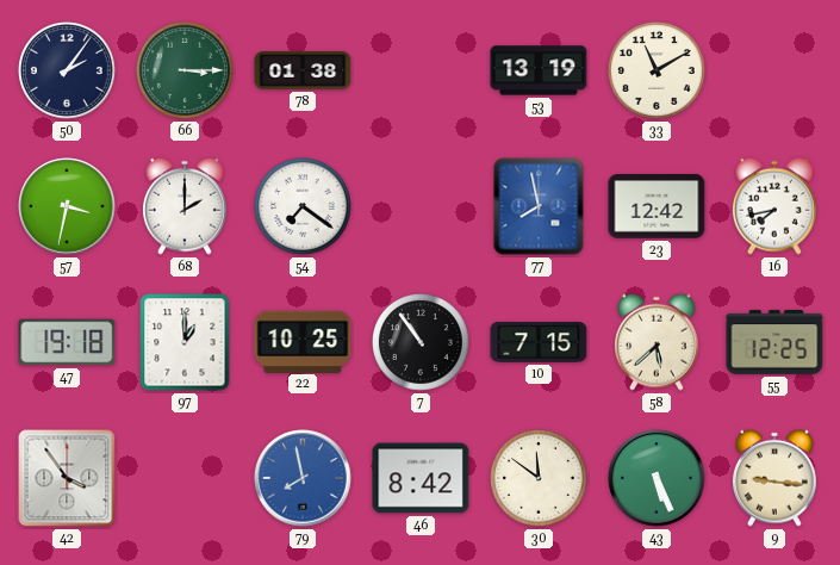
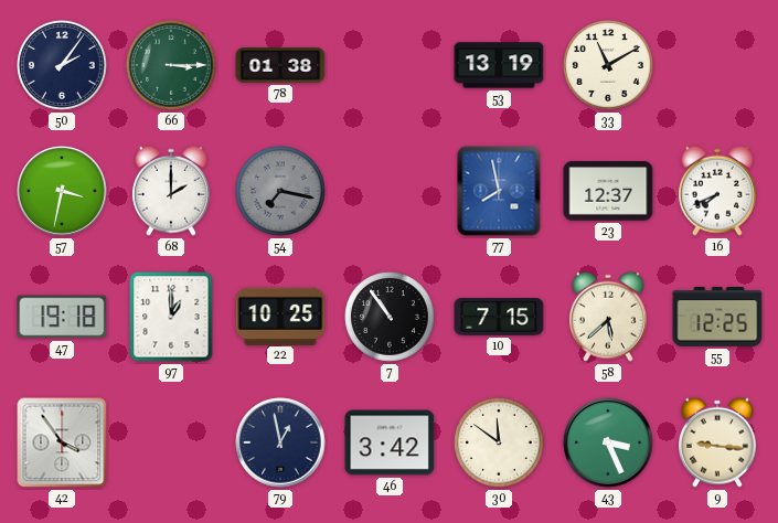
54: 7:21 -> 7:17
54 dial: white -> grey
23: 12:42 -> 12:37
16: 7:43 -> 7:41
79: 7:58 -> 12:58
79 dial: blue -> navy
46: 8:42 -> 3:42
43: 5:26 -> 3:26
